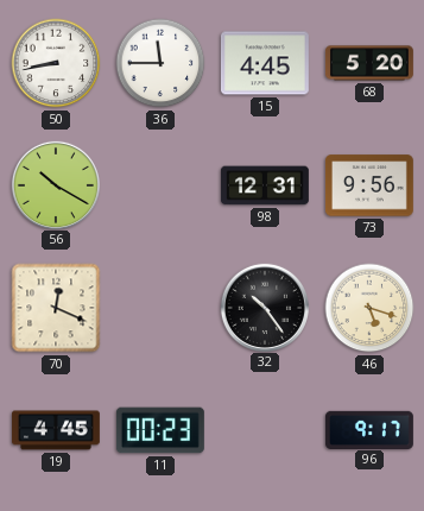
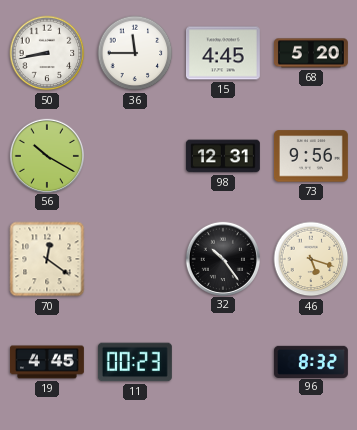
70: 12:19 -> 12:21
96: 9:17 -> 8:32
